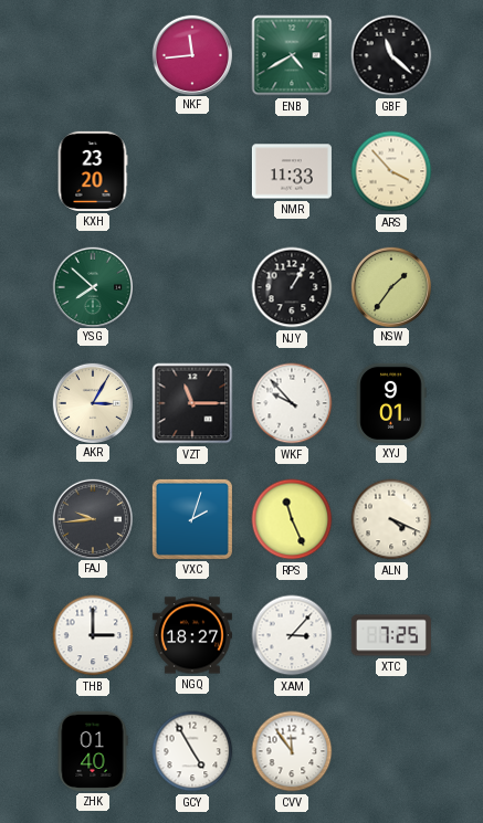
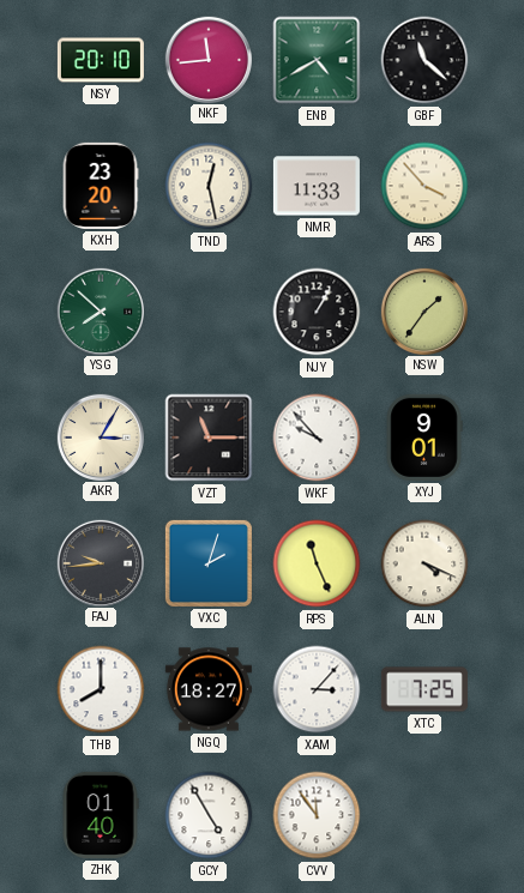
NSY: none -> 20:10
TND: none -> 12:28
THB: 3:00 -> 8:00
